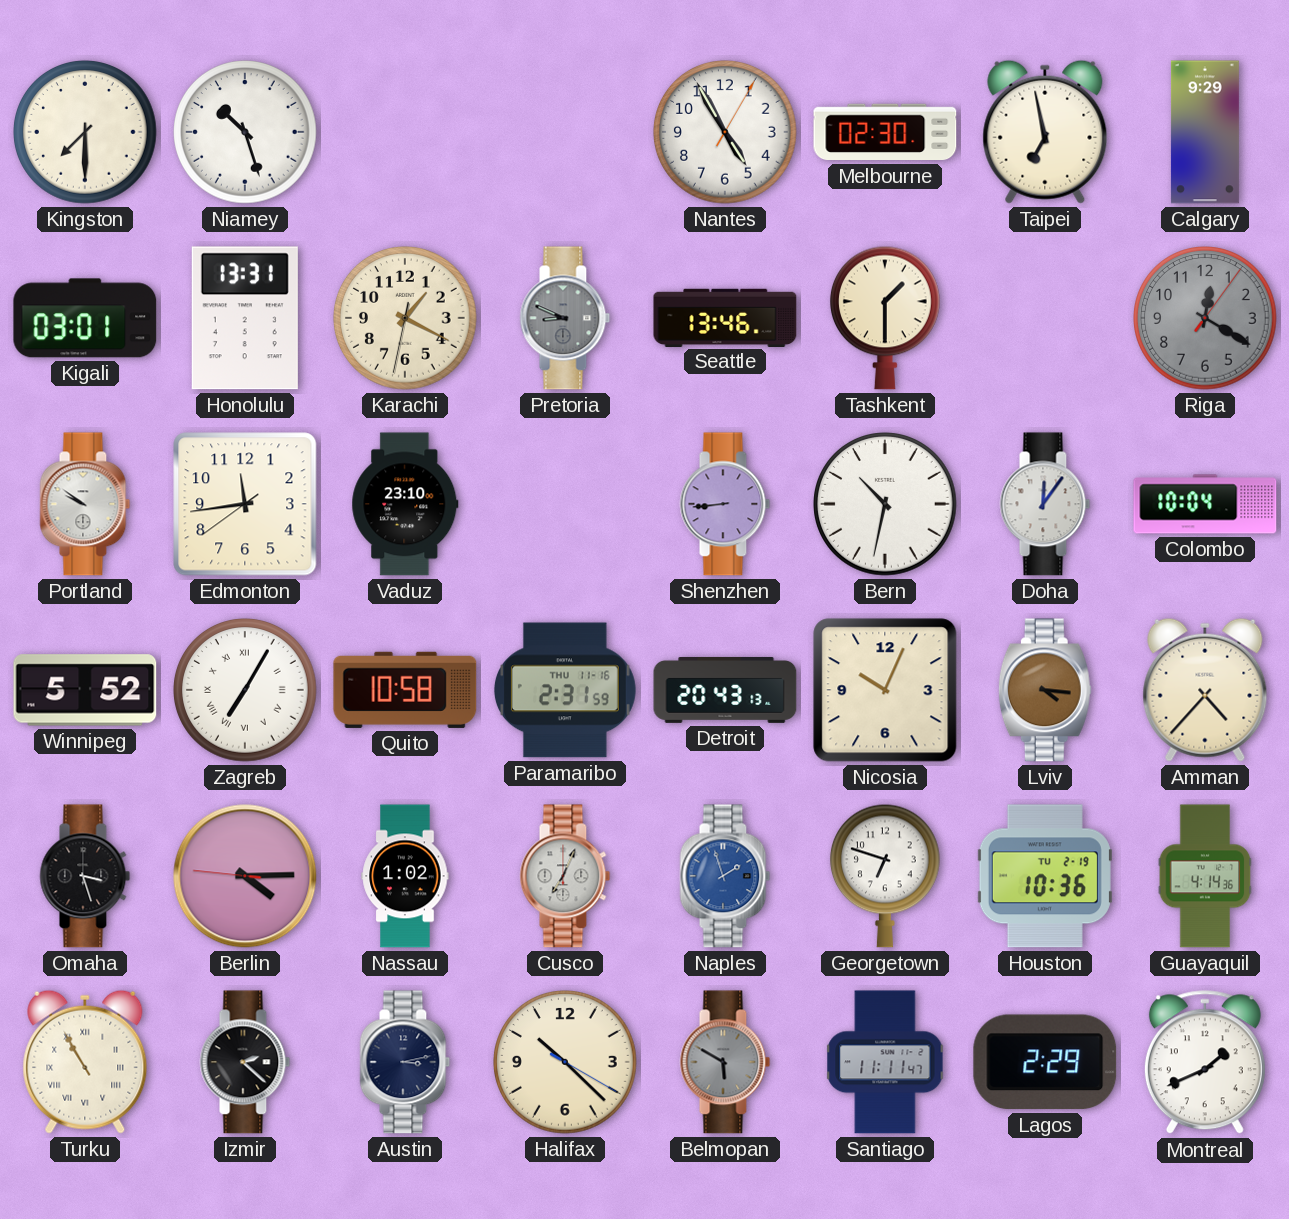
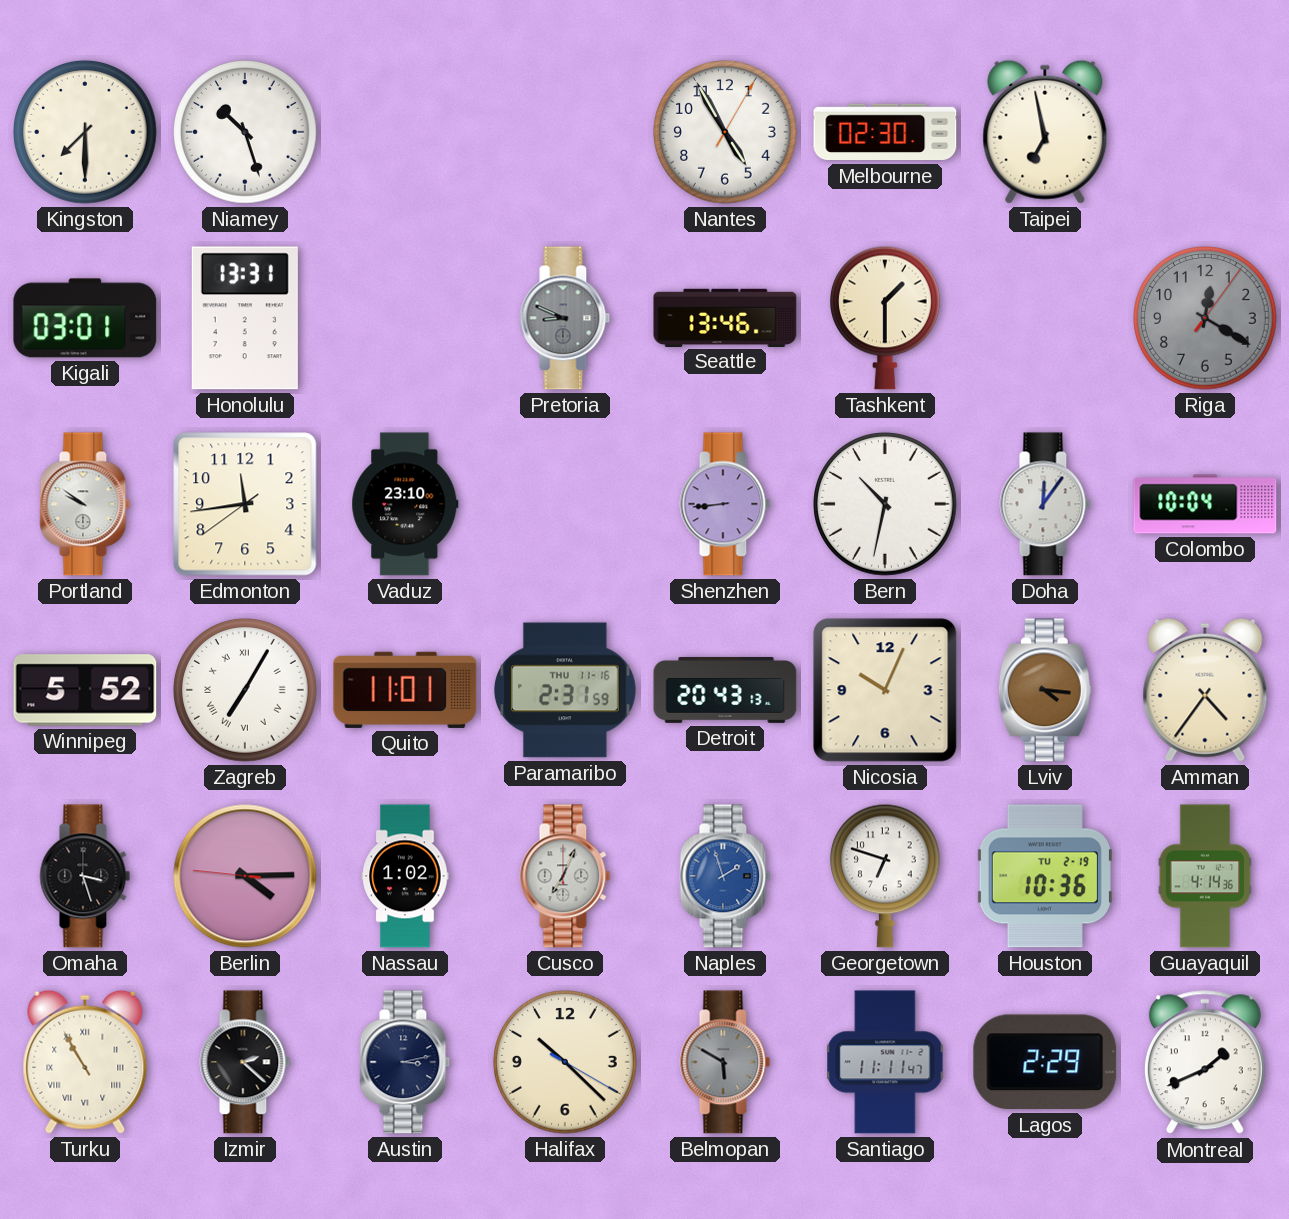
Calgary: 9:29 -> none
Karachi: 1:19 -> none
Quito: 10:58 -> 11:01
Amman: 4:37 -> 4:36
